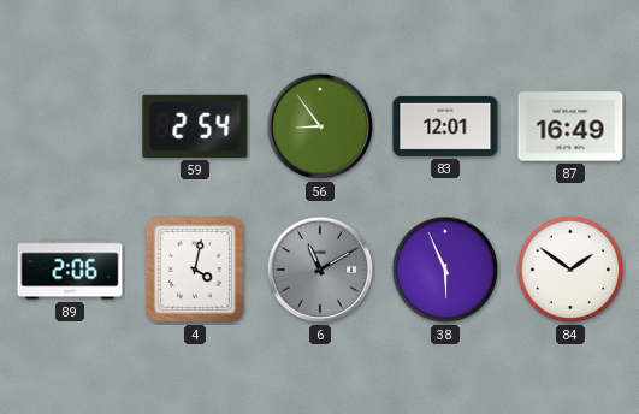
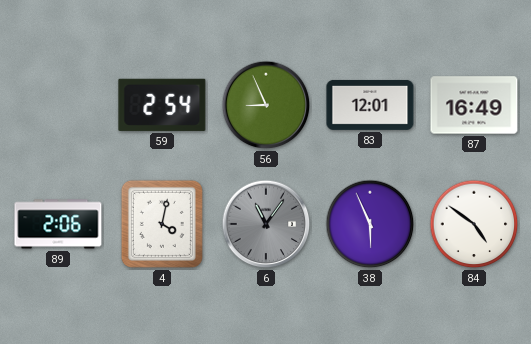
56: 8:54 -> 8:56
6: 11:10 -> 11:06
84: 1:51 -> 4:51
